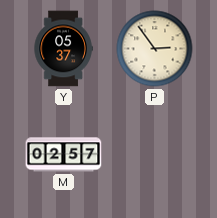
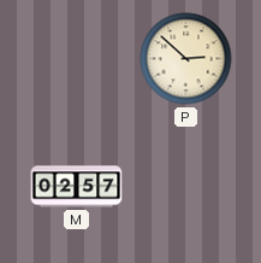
Y: 05:37 -> none
P: 2:54 -> 2:52
